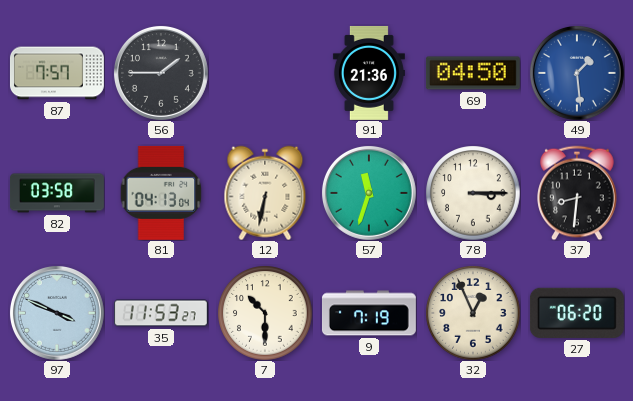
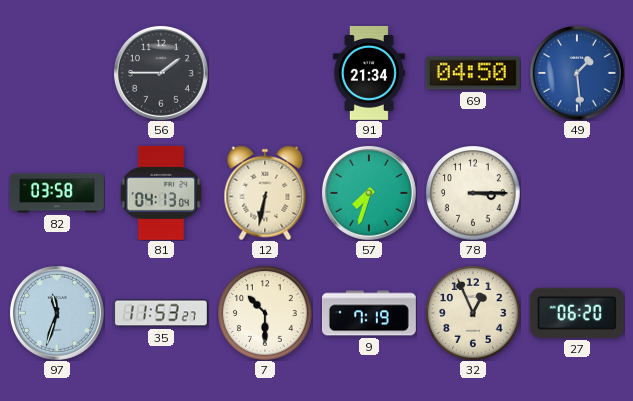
87: 7:57 -> none
91: 21:36 -> 21:34
57: 11:33 -> 7:33
37: 8:31 -> none
97: 3:49 -> 11:33
